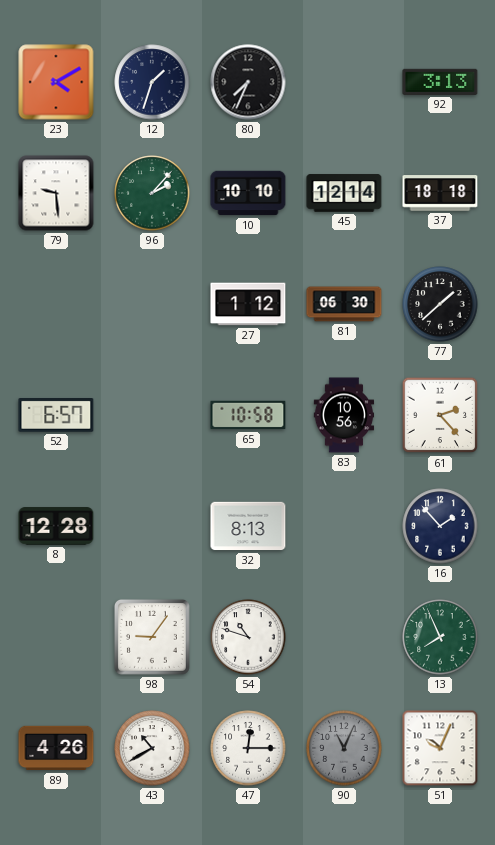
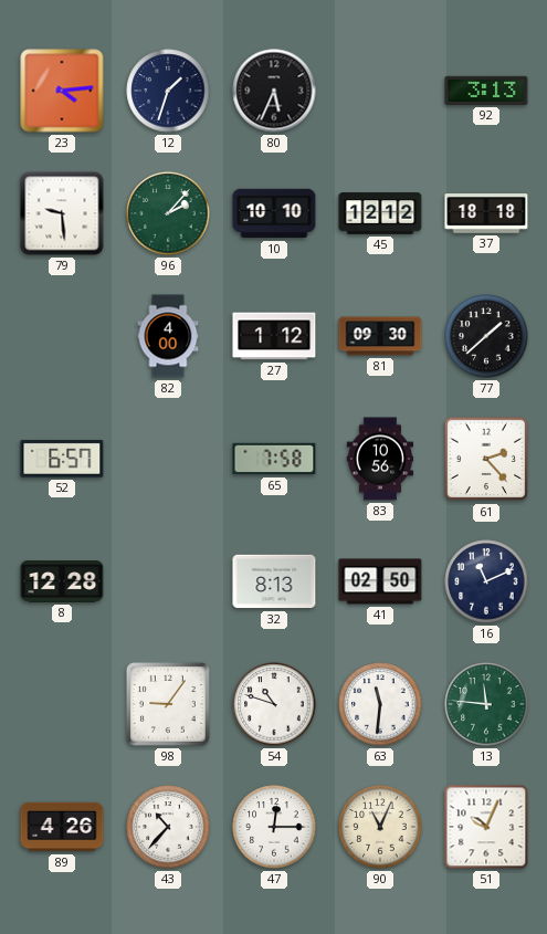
23: 4:10 -> 4:14
80: 7:34 -> 5:34
45: 12:14 -> 12:12
82: none -> 4:00
81: 06:30 -> 09:30
65: 10:58 -> 7:58
41: none -> 02:50
16: 1:53 -> 11:11
63: none -> 11:31
13: 7:56 -> 11:46
43: 10:40 -> 10:37
90 dial: grey -> cream
